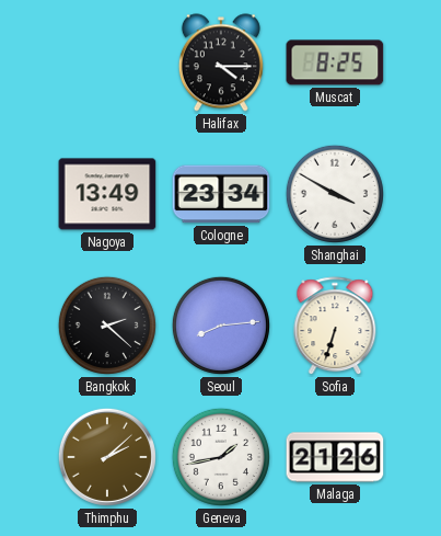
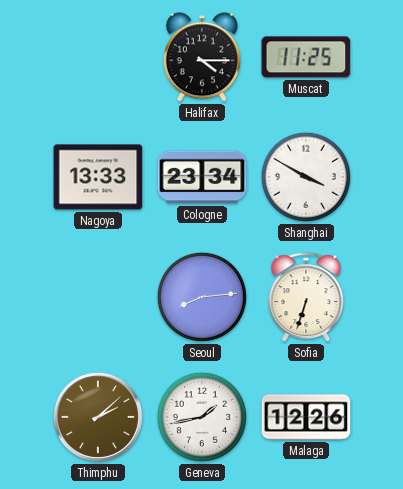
Muscat: 8:25 -> 11:25
Nagoya: 13:49 -> 13:33
Bangkok: 2:22 -> none
Malaga: 21:26 -> 12:26
